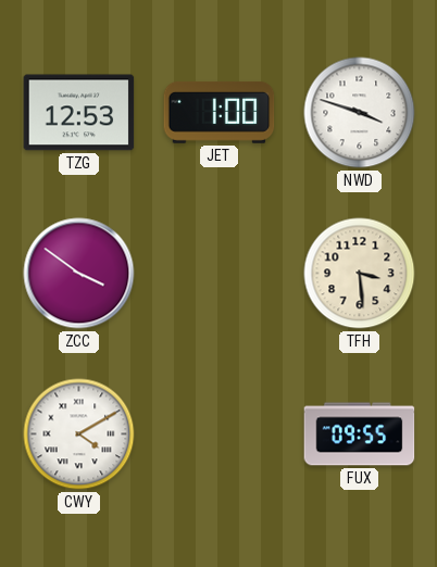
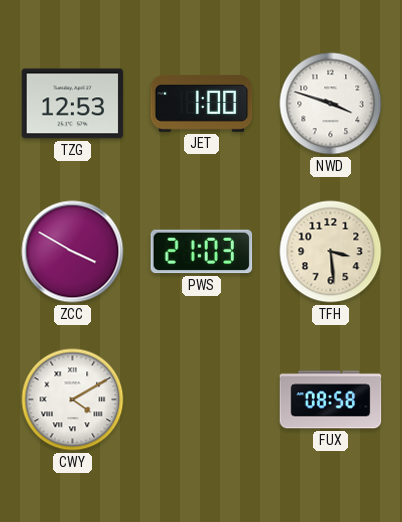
ZCC: 3:51 -> 3:50
PWS: none -> 21:03
FUX: 09:55 -> 08:58
